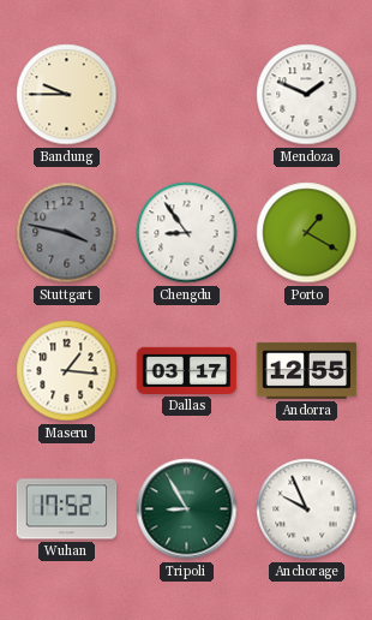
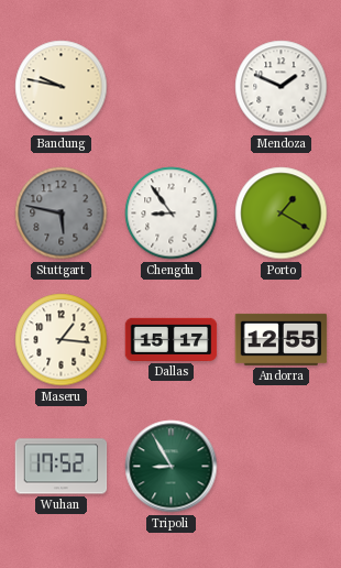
Bandung: 9:45 -> 9:47
Stuttgart: 3:47 -> 5:47
Dallas: 03:17 -> 15:17
Anchorage: 9:56 -> none
